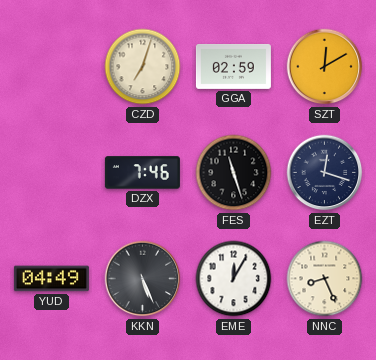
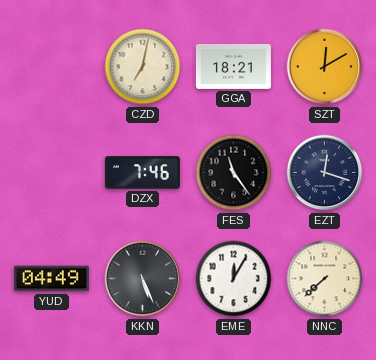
CZD: 7:03 -> 7:02
GGA: 02:59 -> 18:21
FES: 11:27 -> 11:24
NNC: 8:26 -> 7:38
